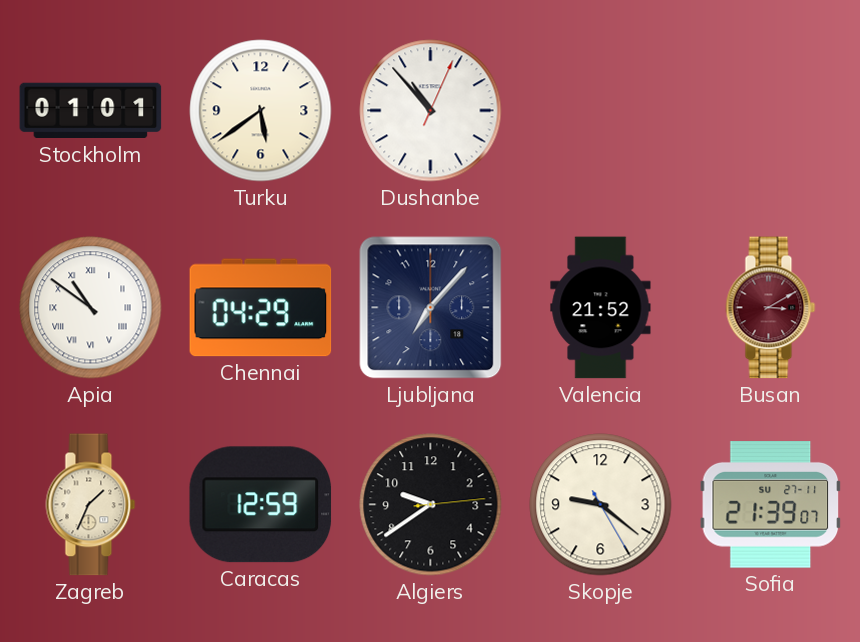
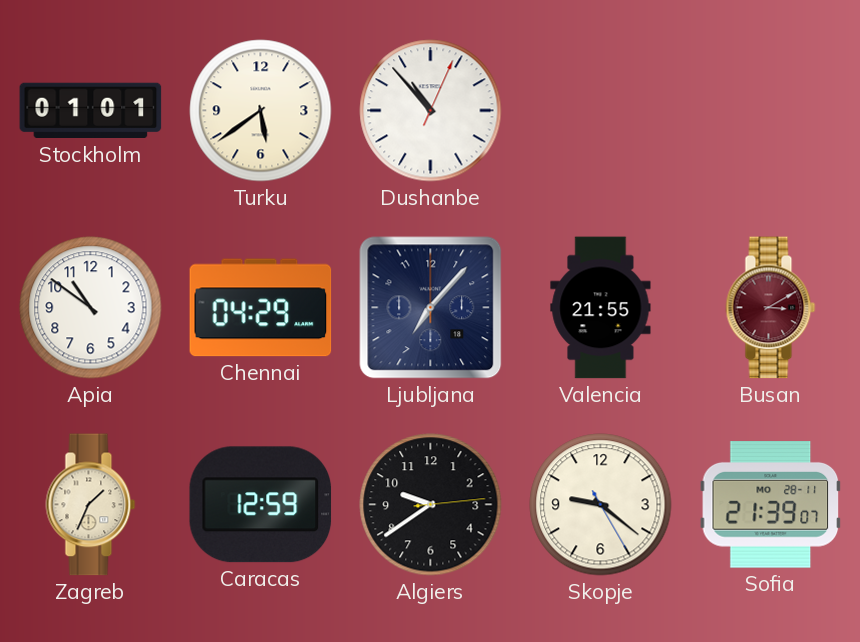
Apia numerals: Roman -> Arabic
Valencia: 21:52 -> 21:55
Sofia date: SU 27-11 -> MO 28-11
